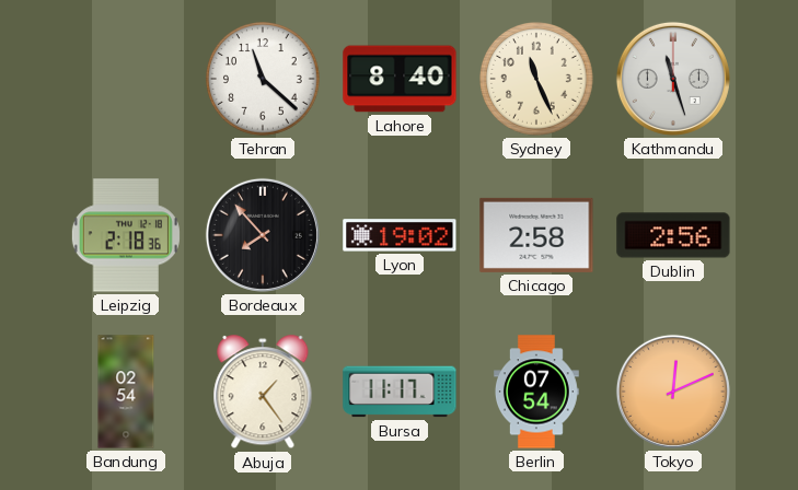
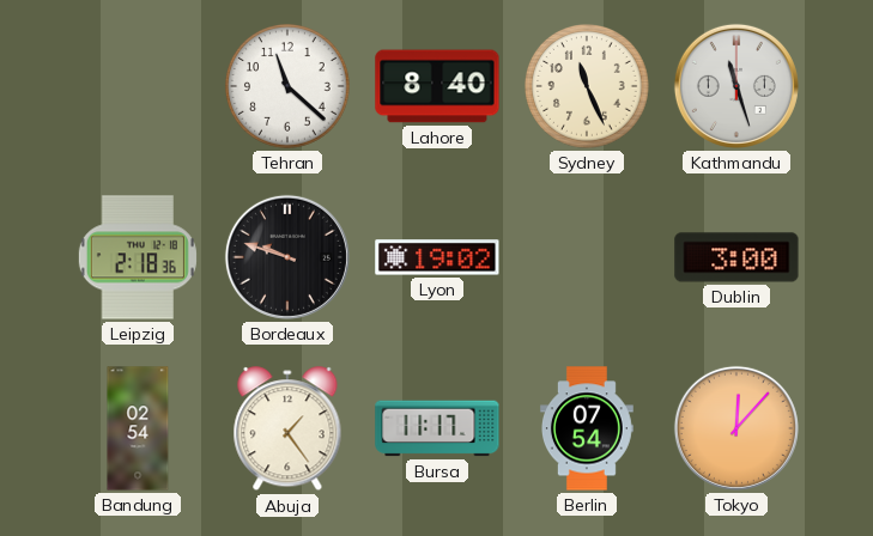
Bordeaux: 7:53 -> 9:48
Chicago: 2:58 -> none
Dublin: 2:56 -> 3:00
Tokyo: 12:11 -> 12:07
